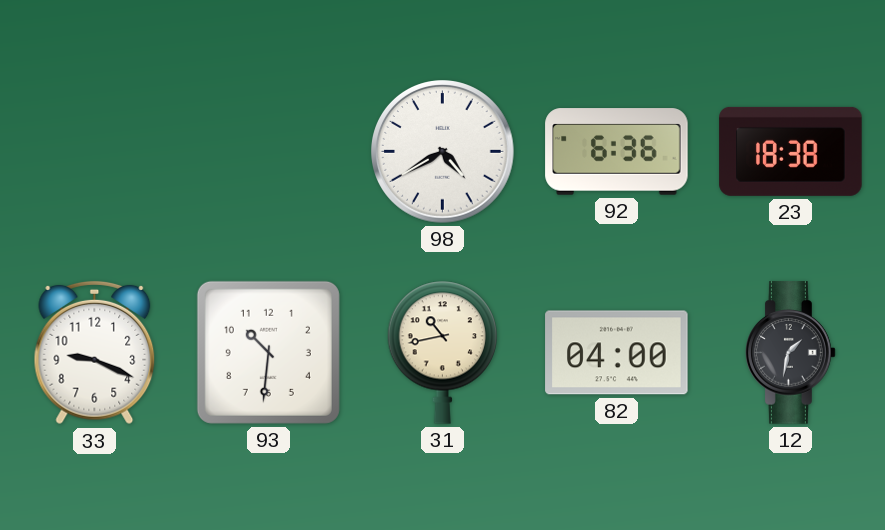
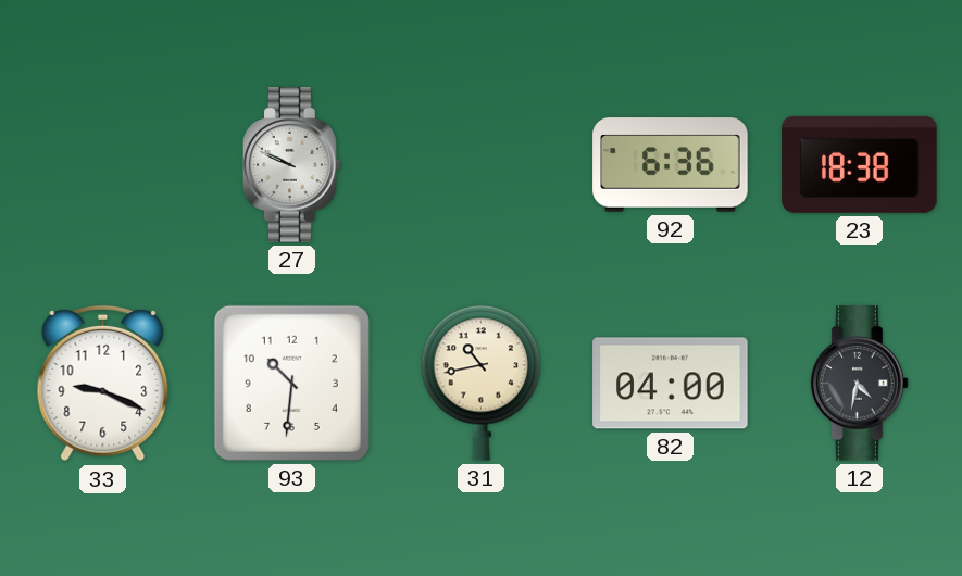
27: none -> 9:49
98: 4:40 -> none
12: 1:32 -> 4:32
